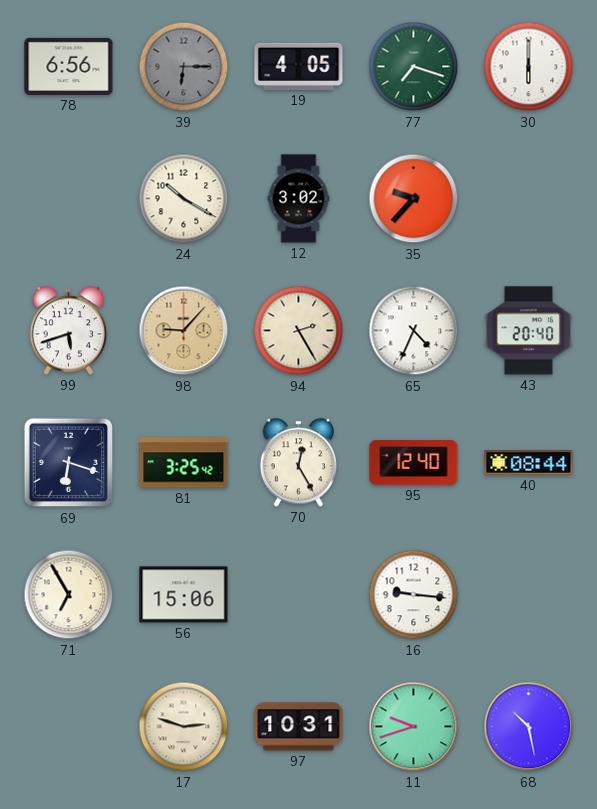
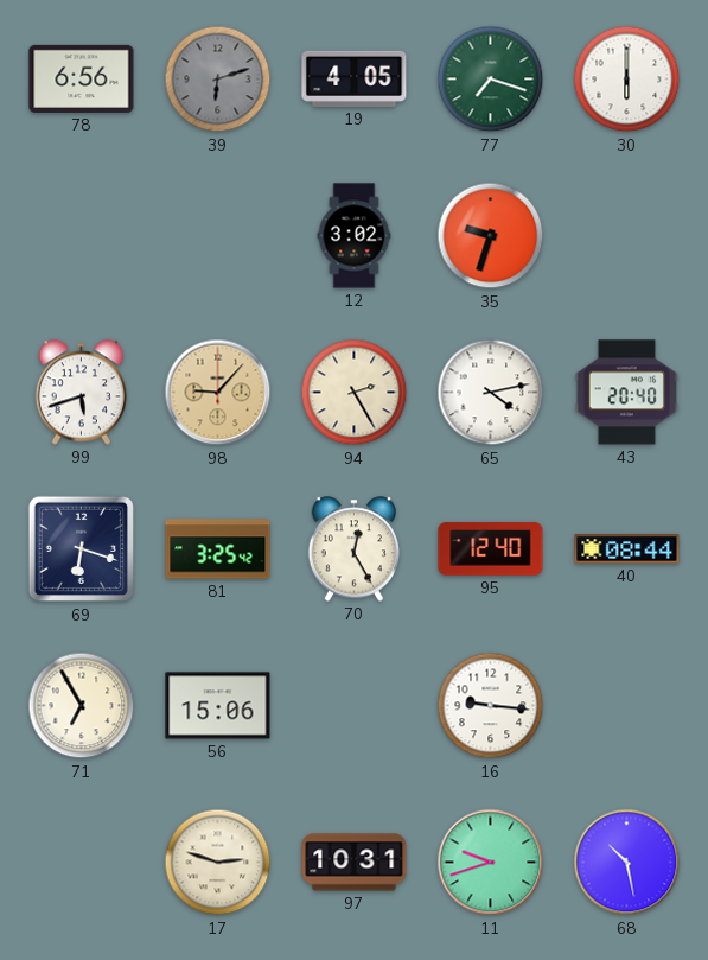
39: 6:15 -> 6:12
24: 10:20 -> none
35: 9:37 -> 9:33
65: 4:34 -> 4:13
